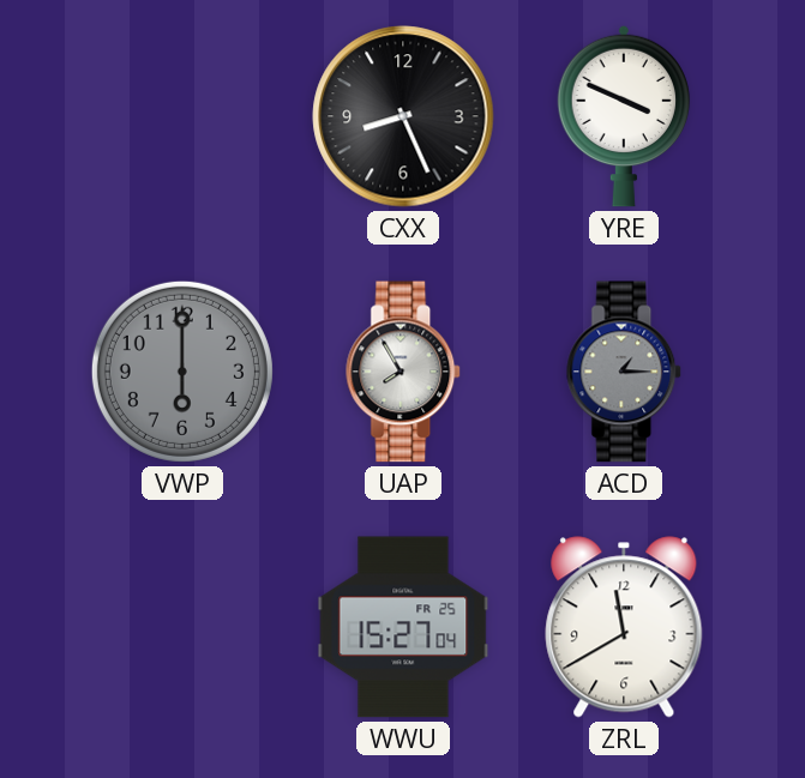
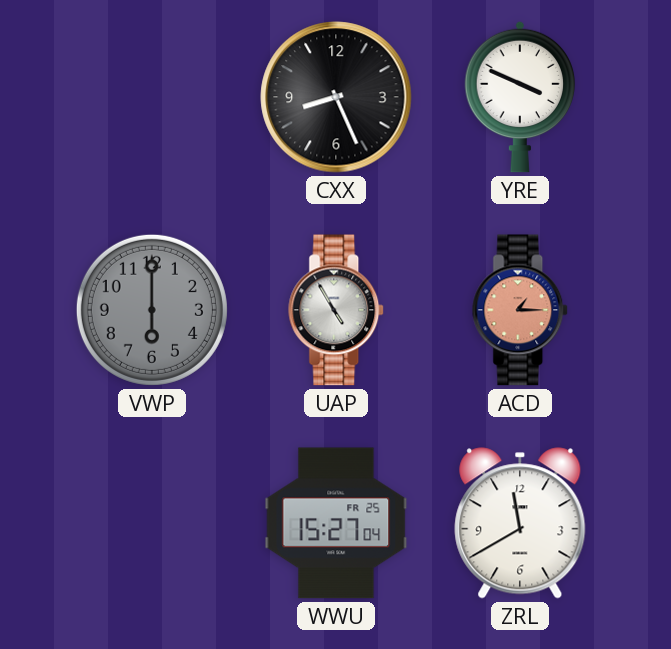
UAP: 7:55 -> 4:55
ACD dial: grey -> salmon
